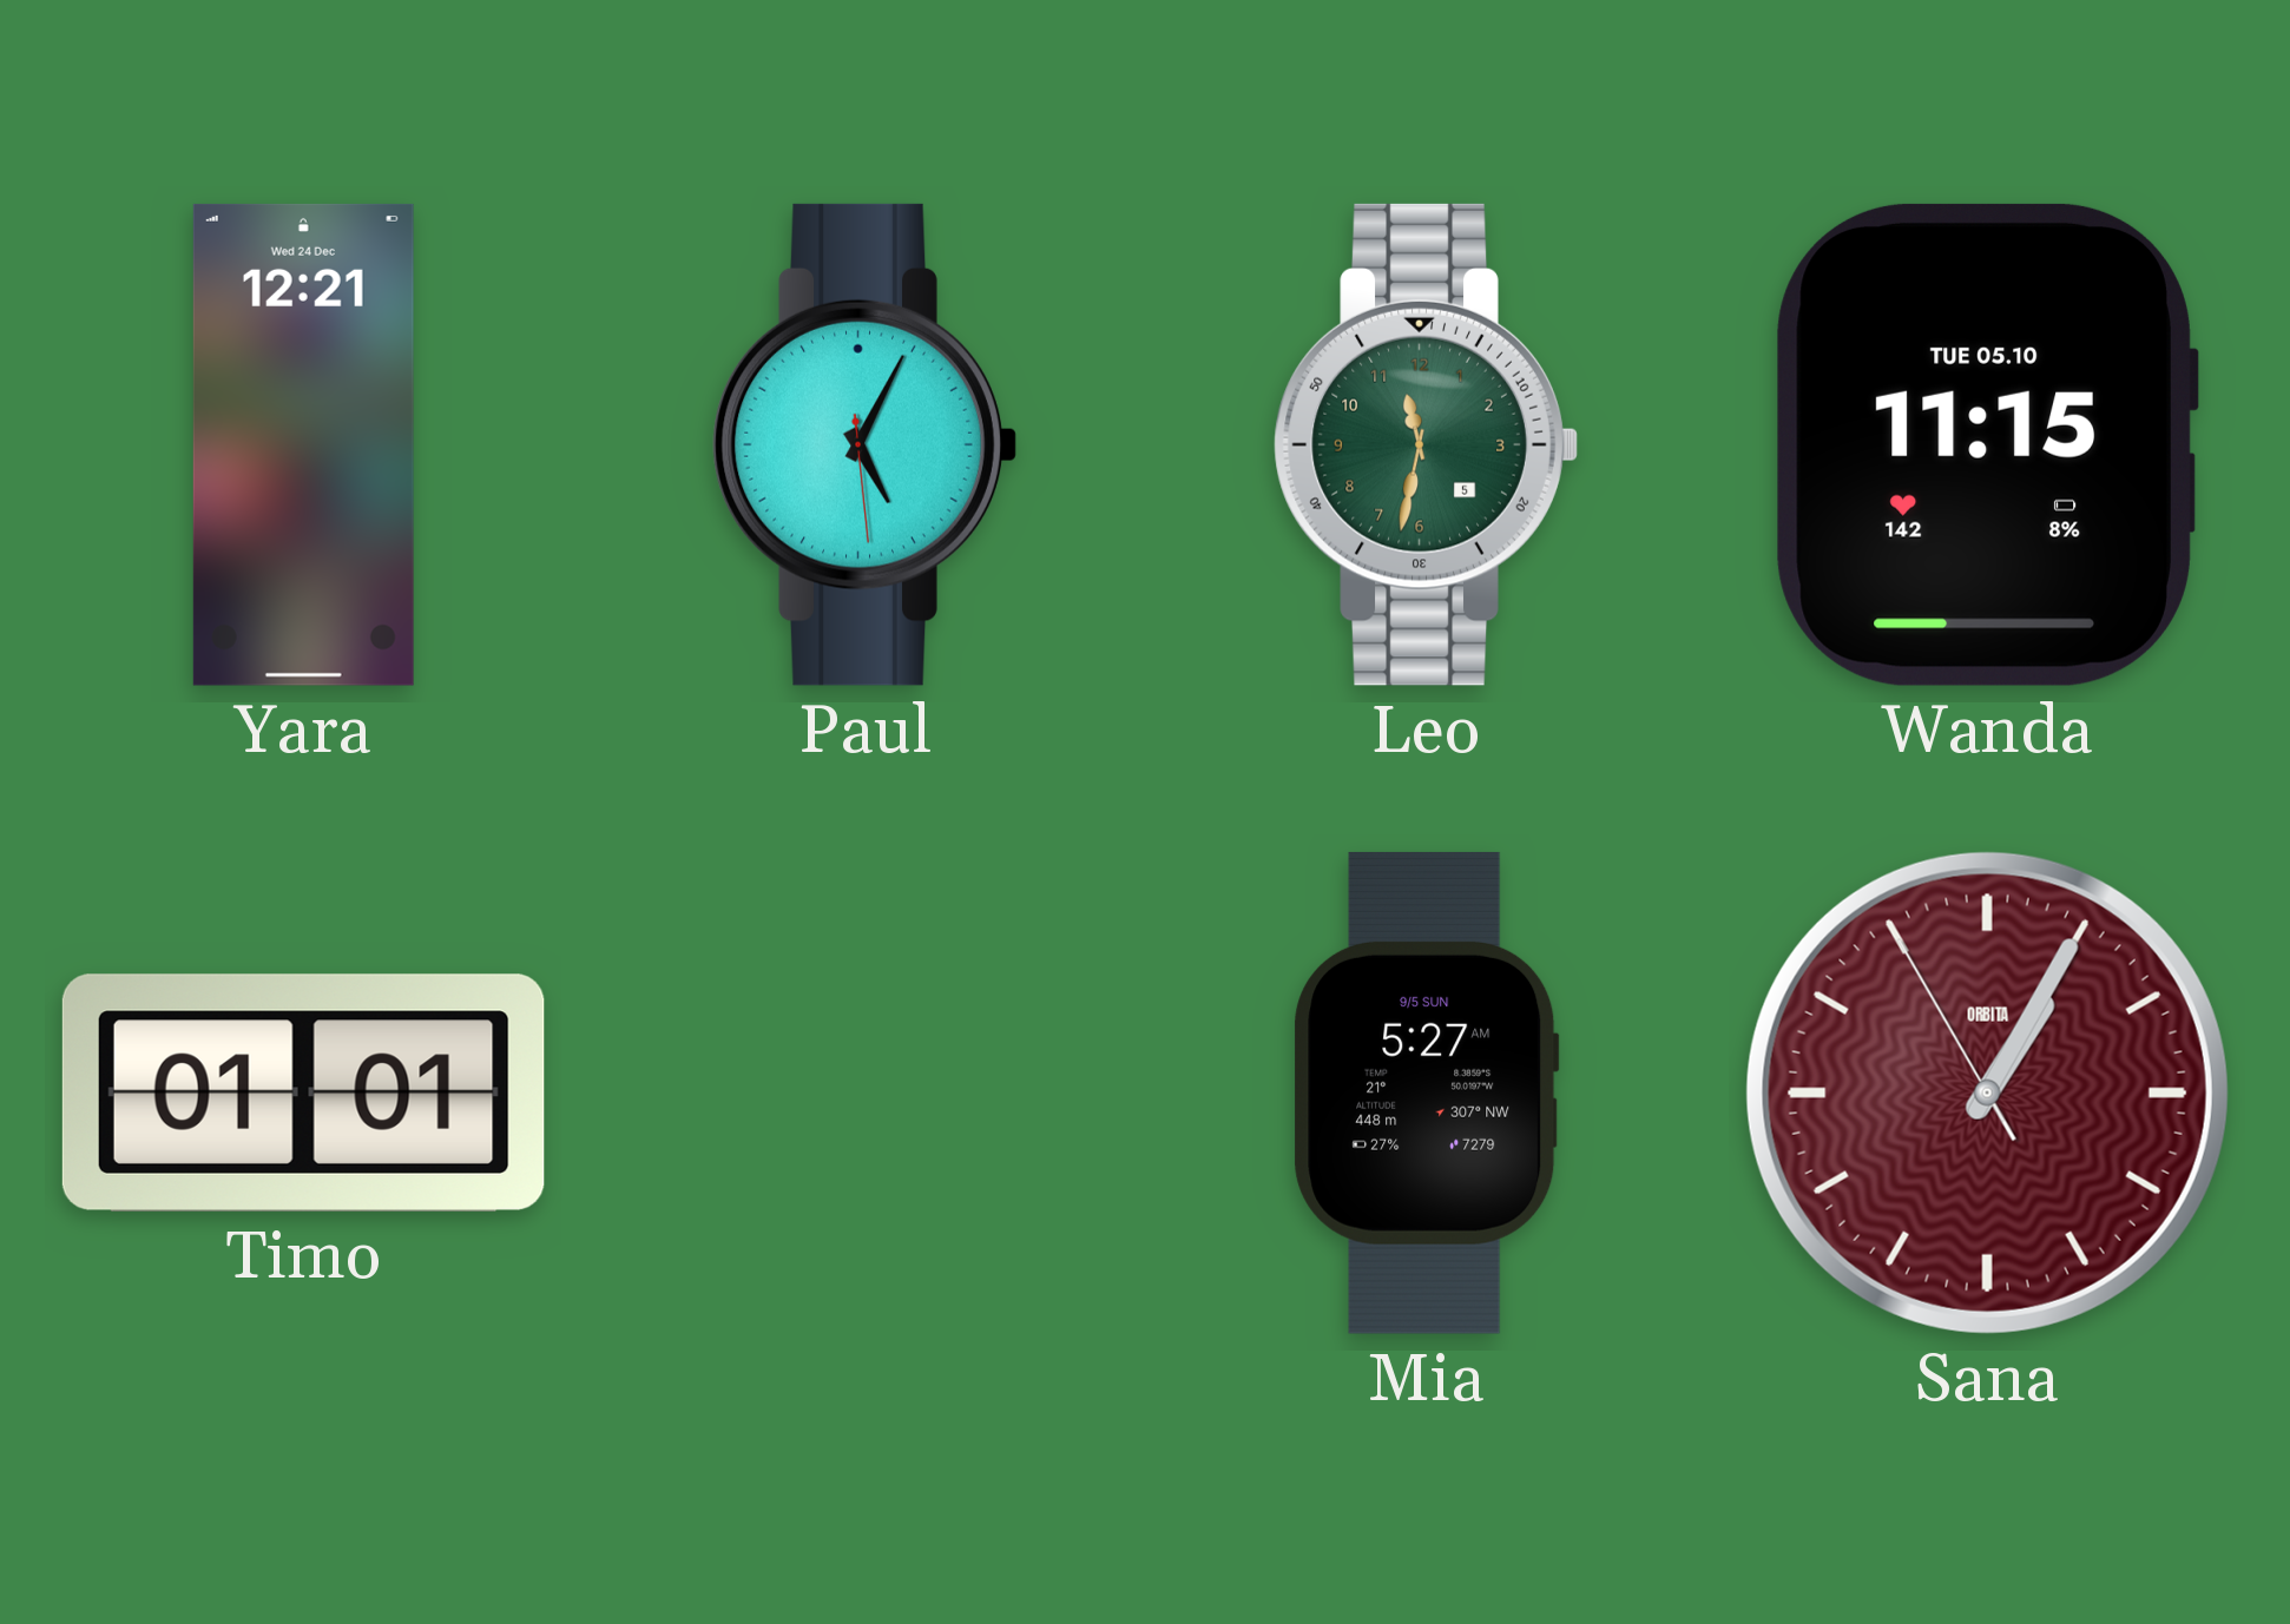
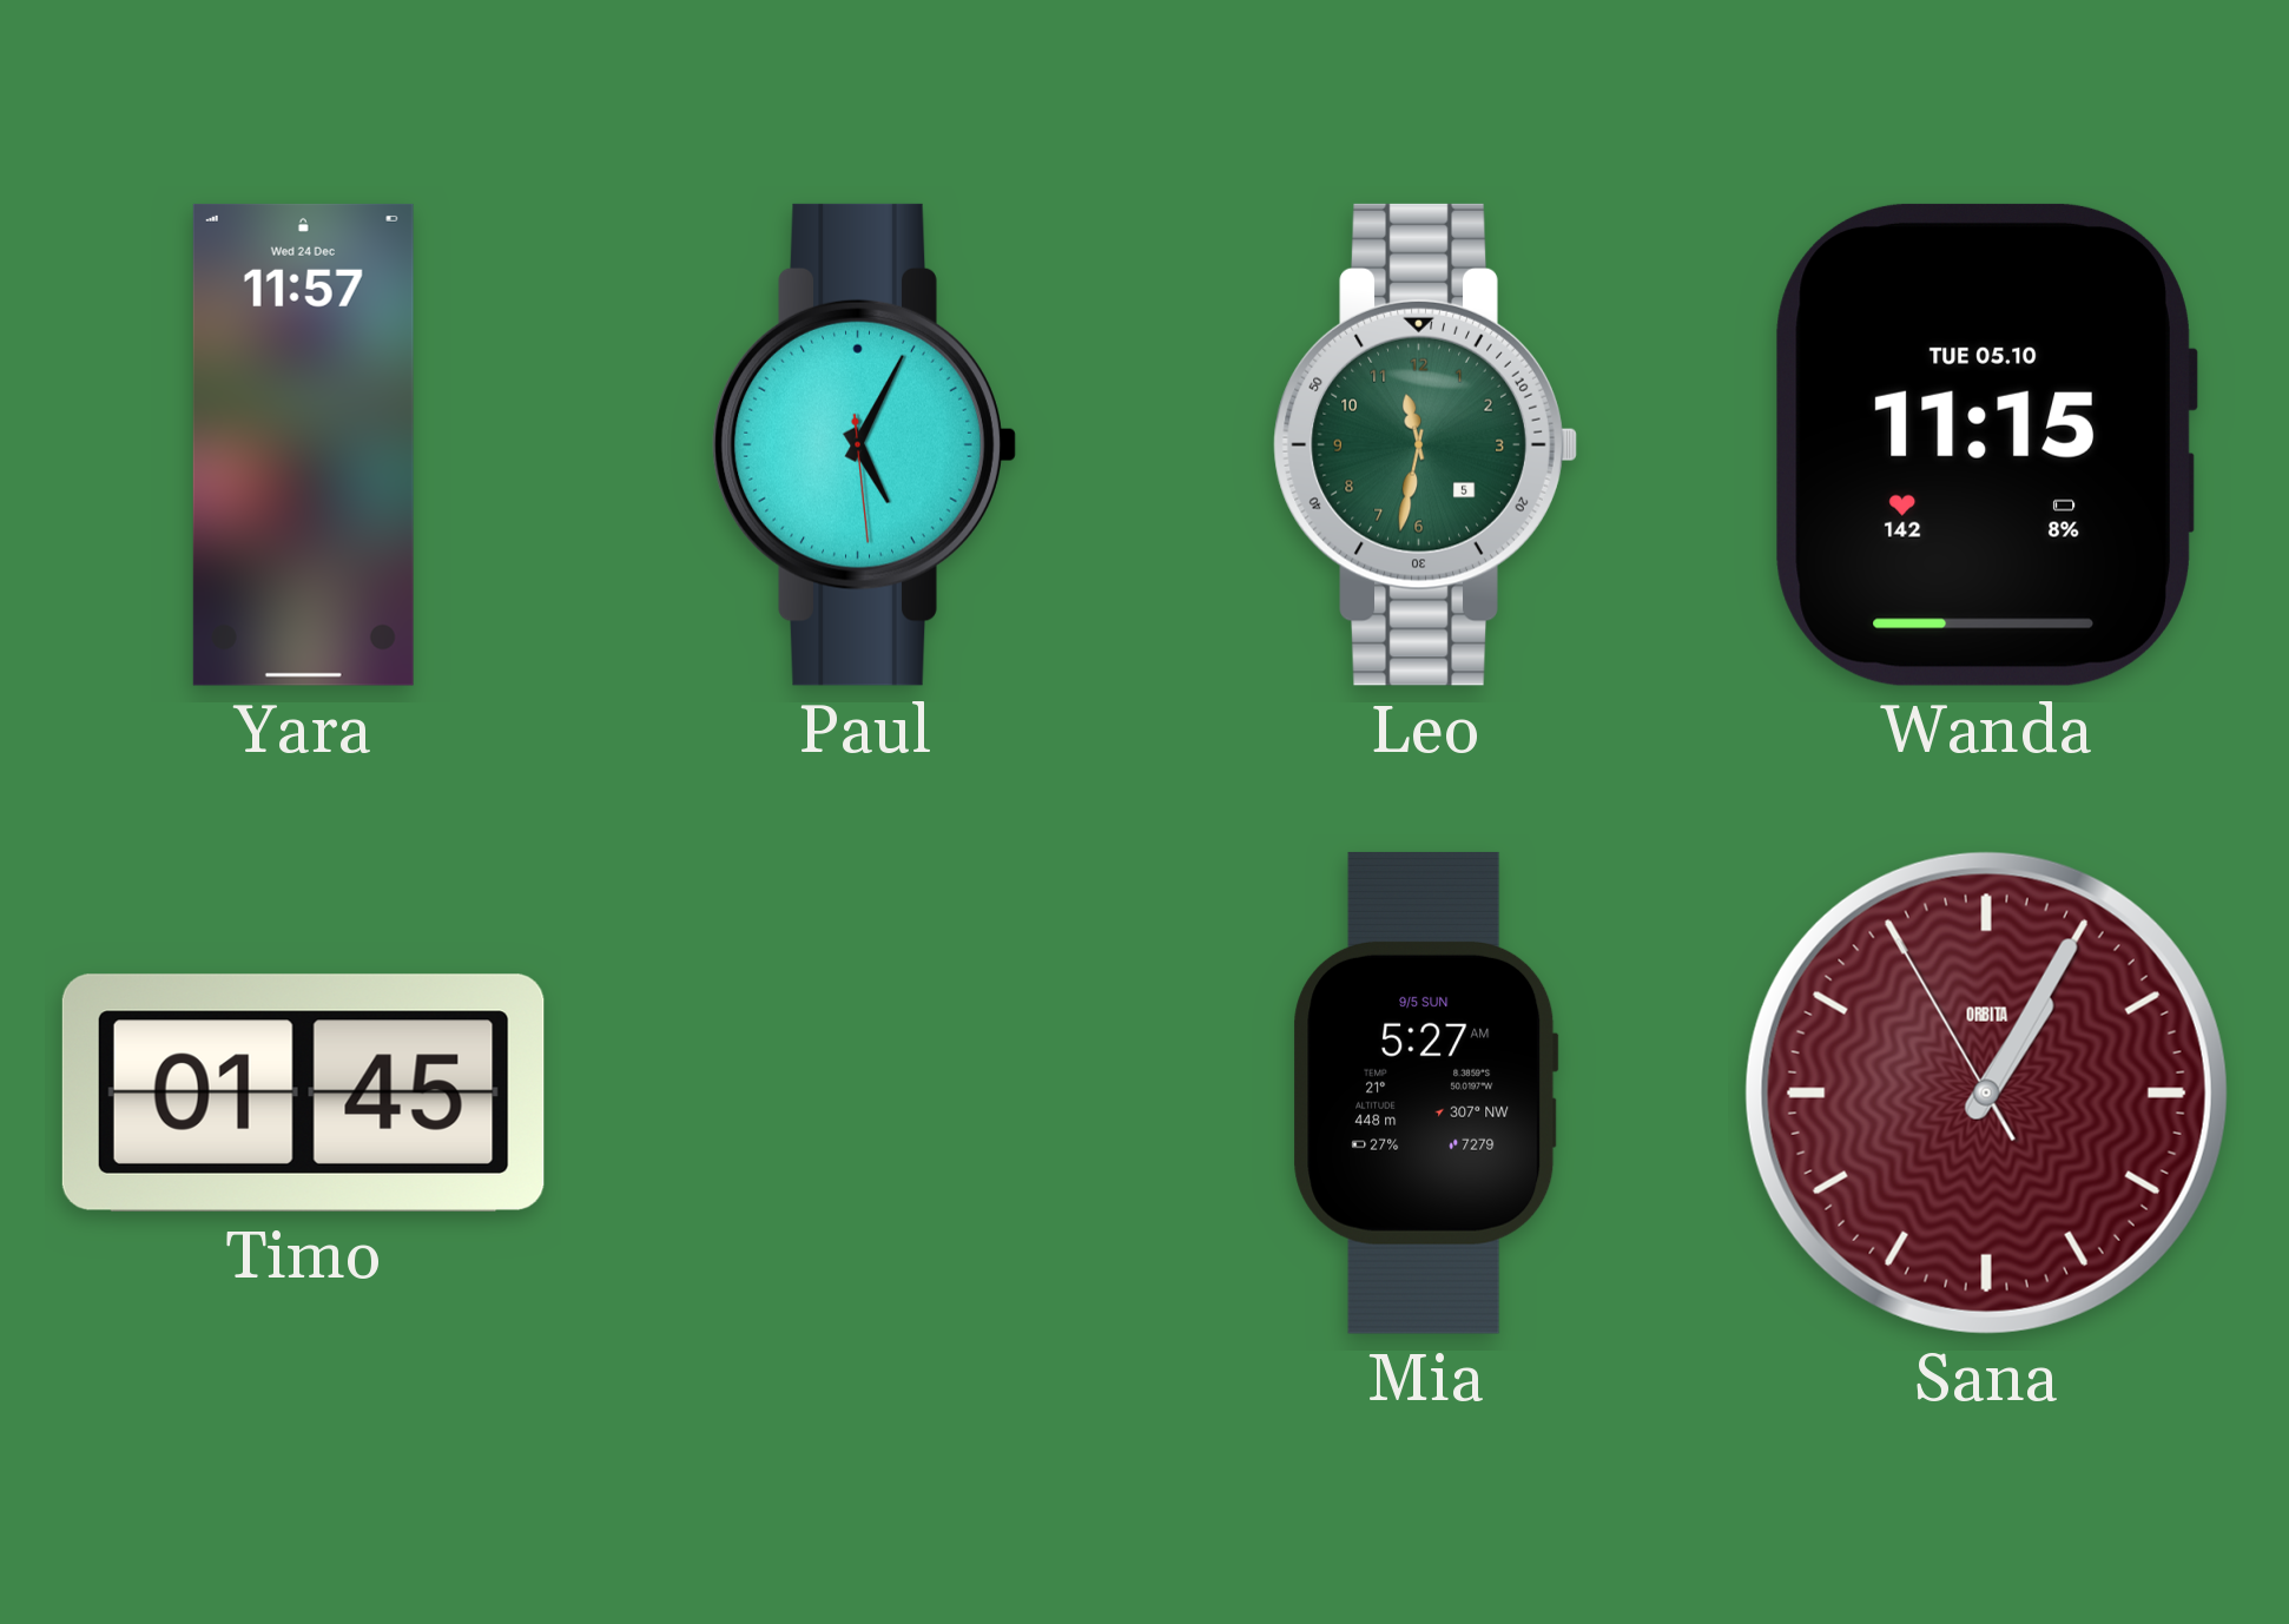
Yara: 12:21 -> 11:57
Timo: 01:01 -> 01:45
